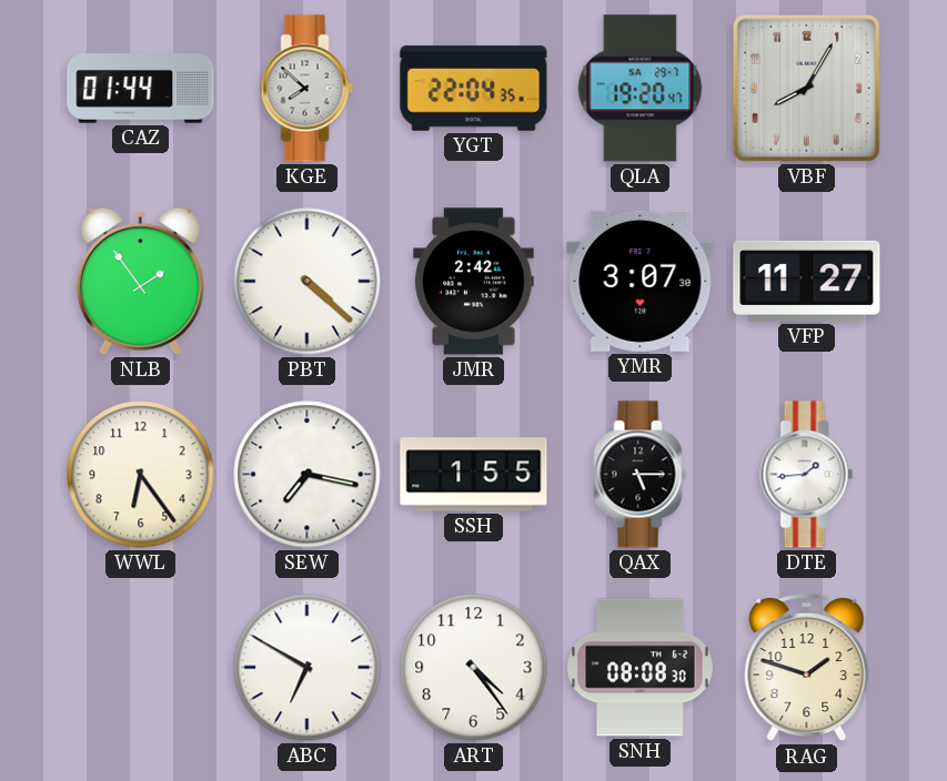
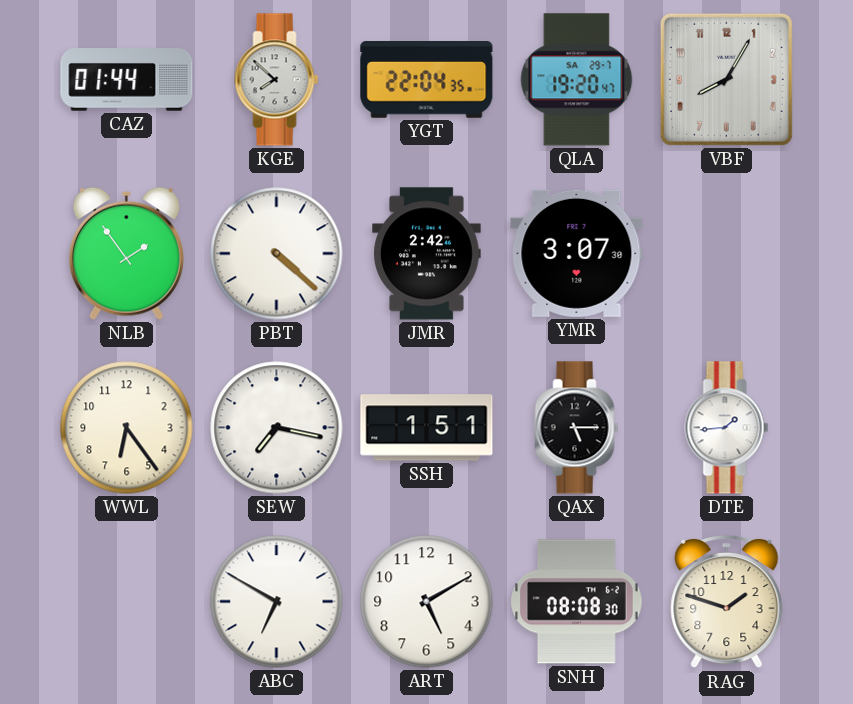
VFP: 11:27 -> none
SSH: 1:55 -> 1:51
ART: 4:24 -> 5:10
